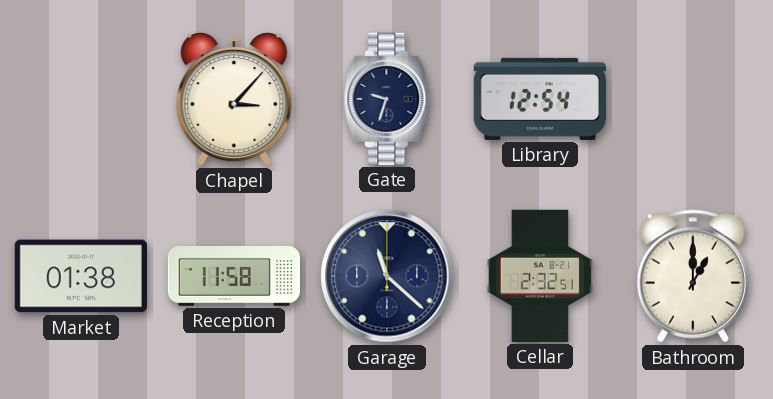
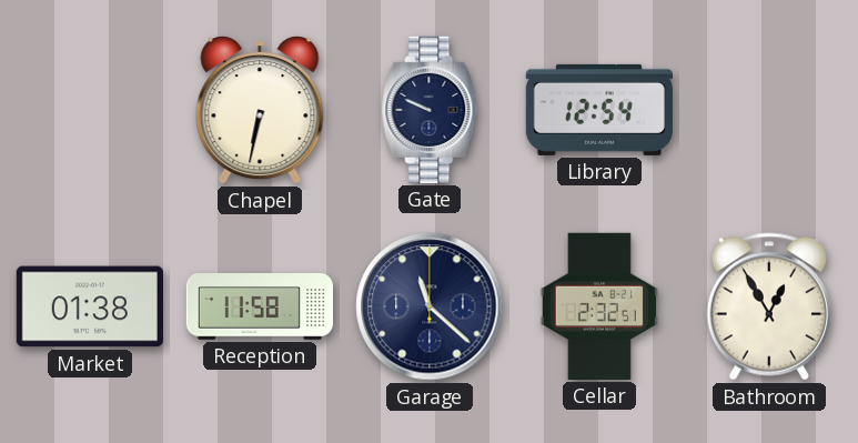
Chapel: 3:07 -> 6:32
Gate: 9:33 -> 9:49
Bathroom: 1:00 -> 12:55
